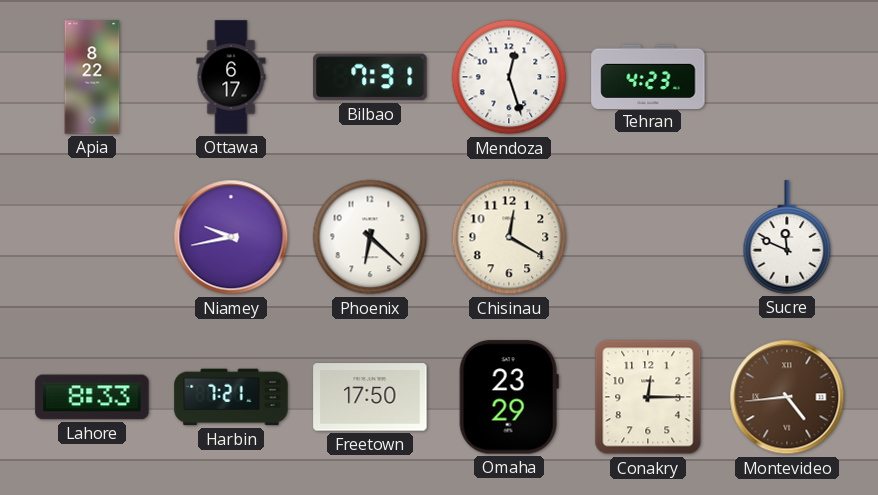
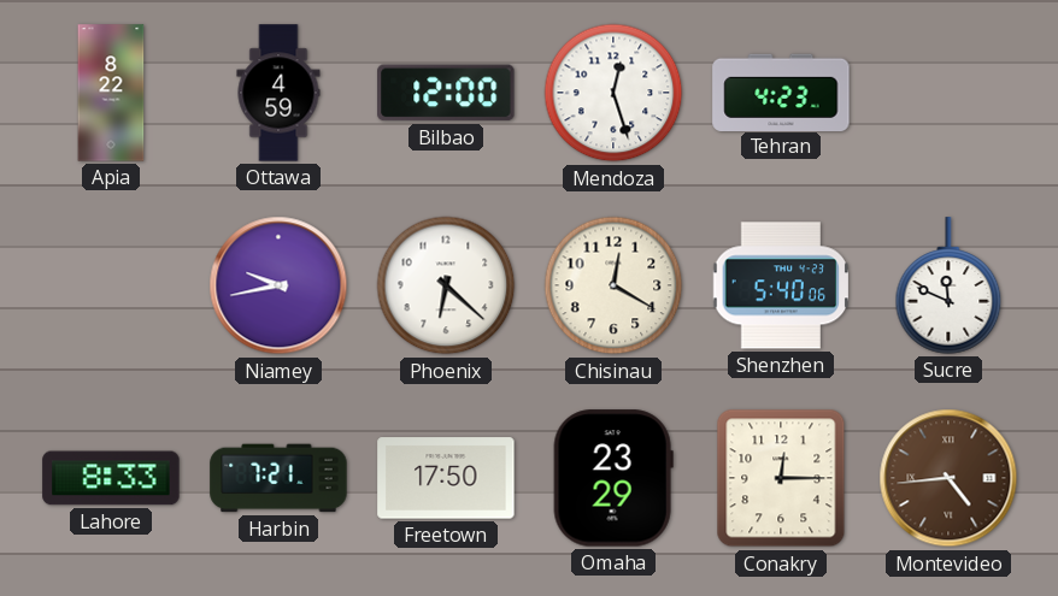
Ottawa: 6:17 -> 4:59
Bilbao: 7:31 -> 12:00
Shenzhen: none -> 5:40
